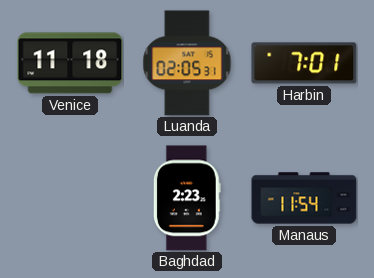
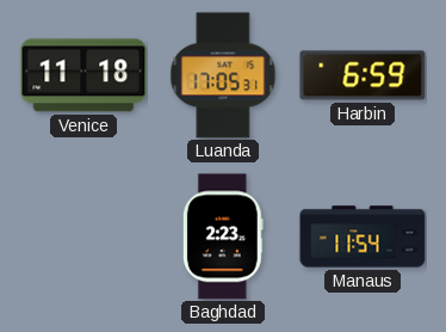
Luanda: 02:05 -> 17:05
Harbin: 7:01 -> 6:59
